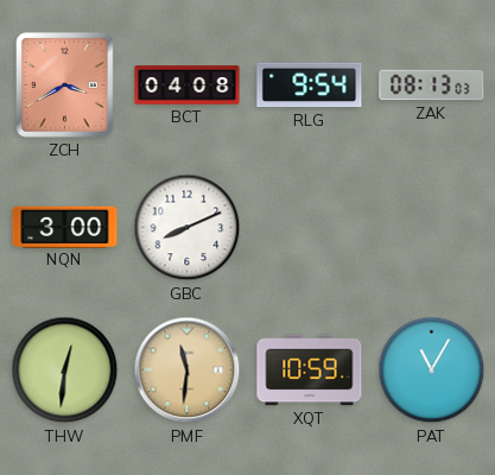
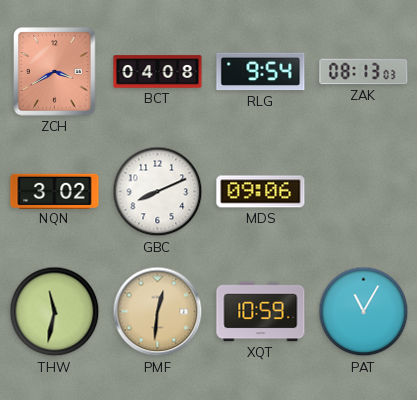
NQN: 3:00 -> 3:02
MDS: none -> 09:06
THW: 12:31 -> 11:32
PMF: 11:31 -> 12:31
